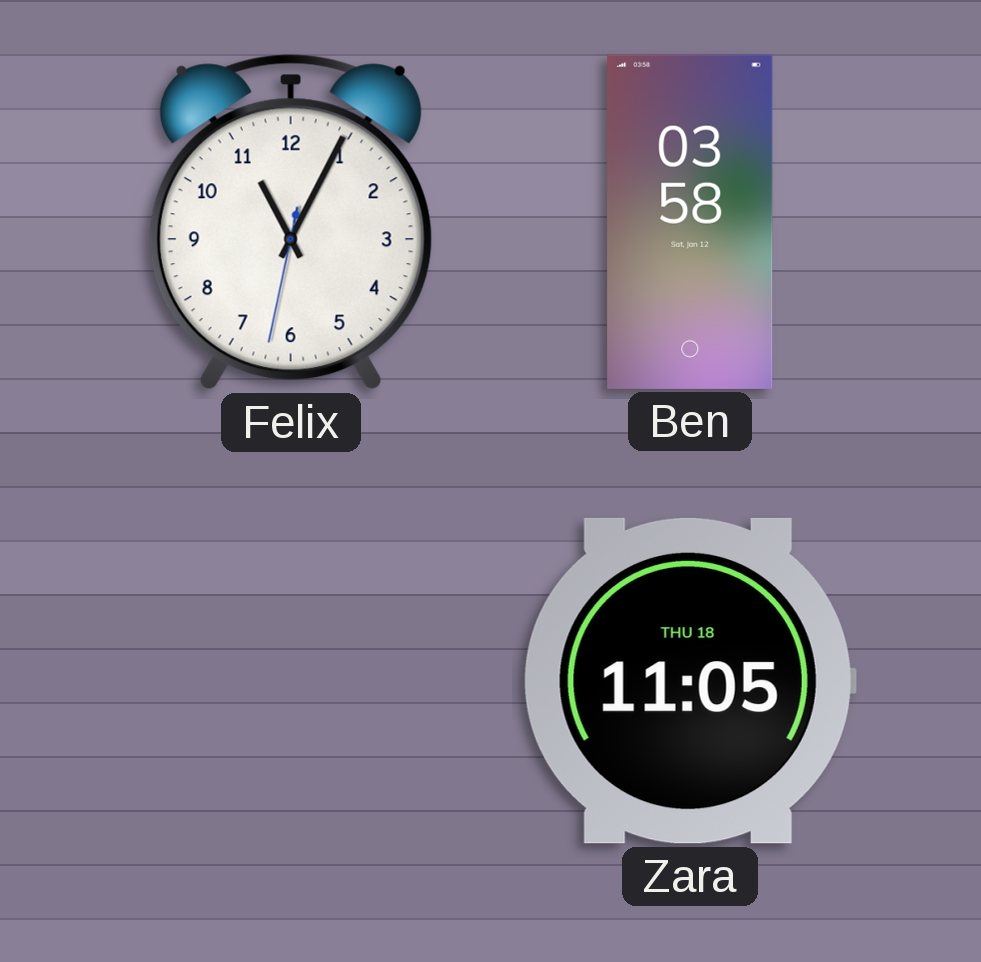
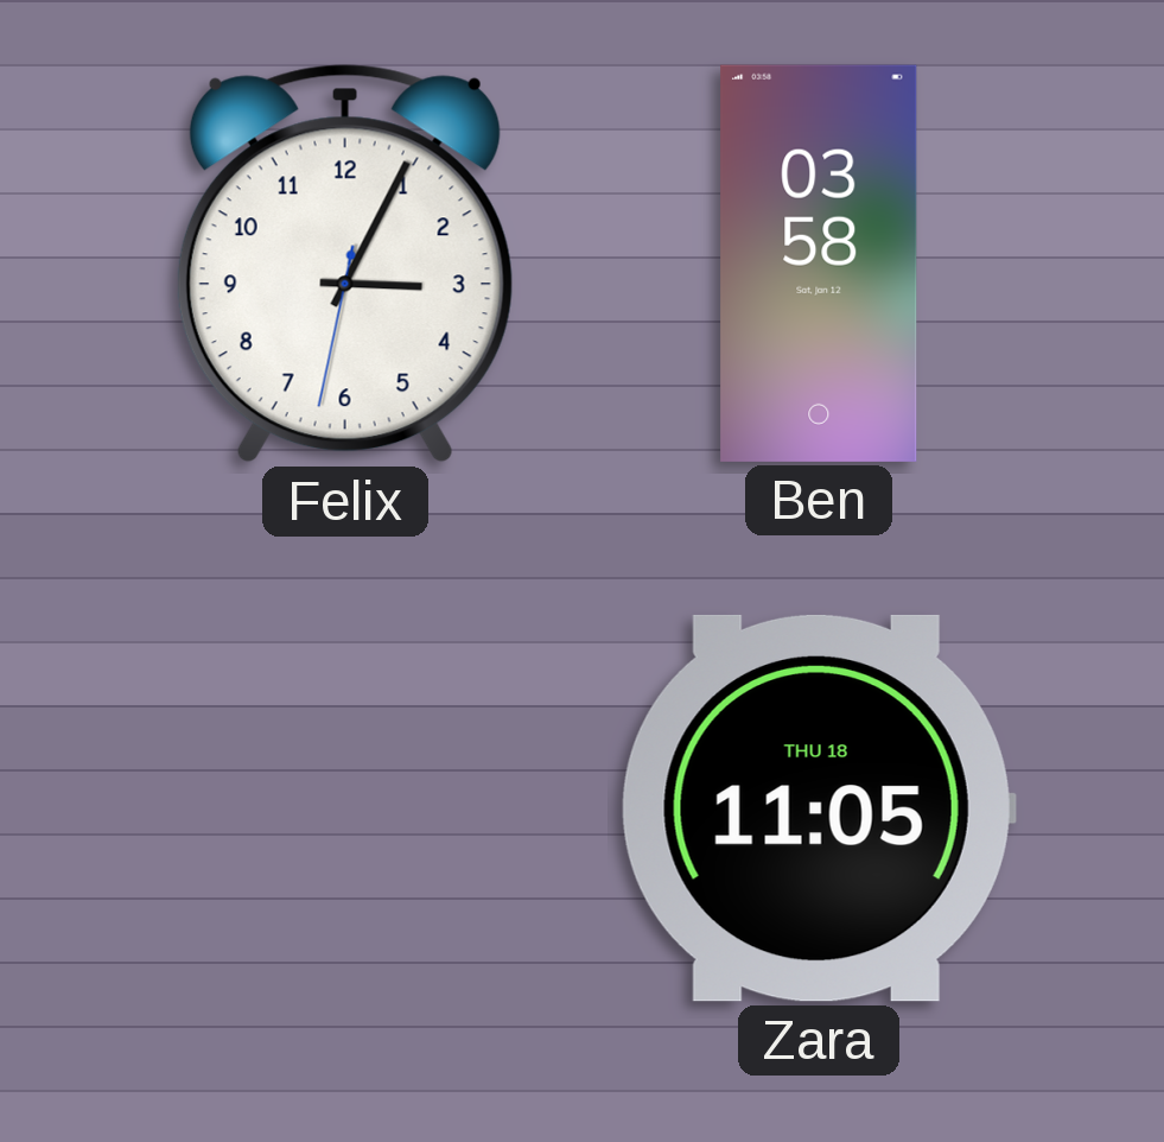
Felix: 11:04 -> 3:04
